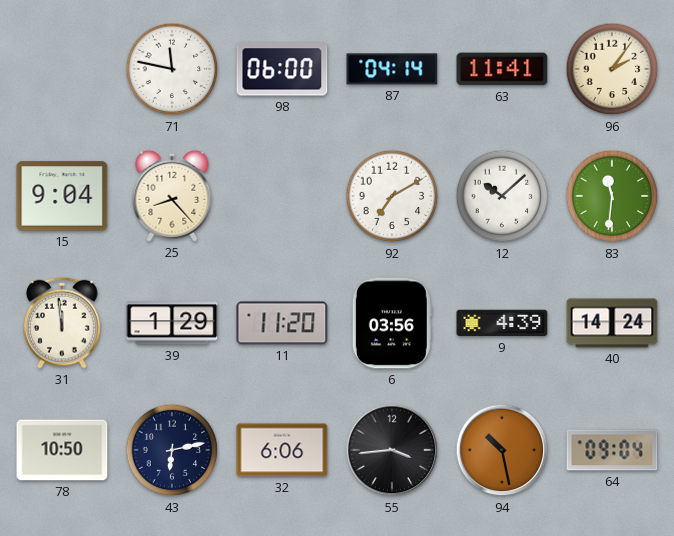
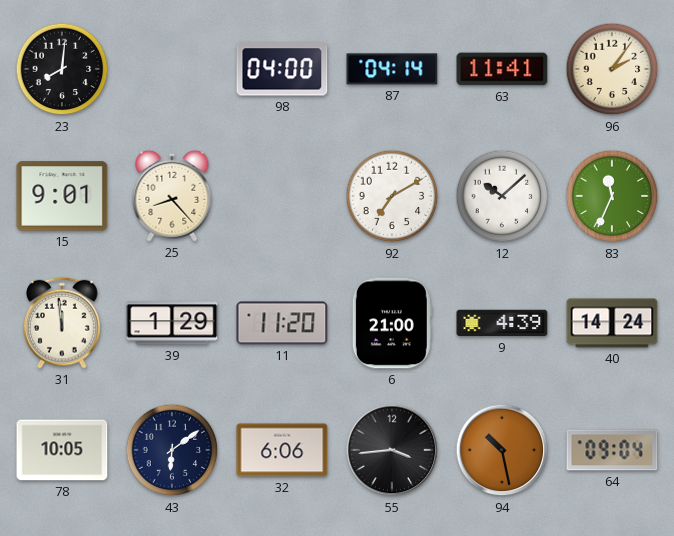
23: none -> 8:01
71: 11:47 -> none
98: 06:00 -> 04:00
15: 9:04 -> 9:01
83: 11:31 -> 11:34
6: 03:56 -> 21:00
78: 10:50 -> 10:05
43: 6:13 -> 6:09
